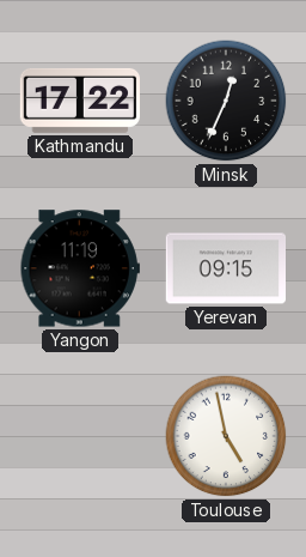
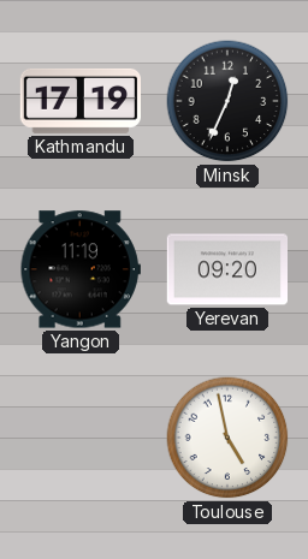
Kathmandu: 17:22 -> 17:19
Yerevan: 09:15 -> 09:20
